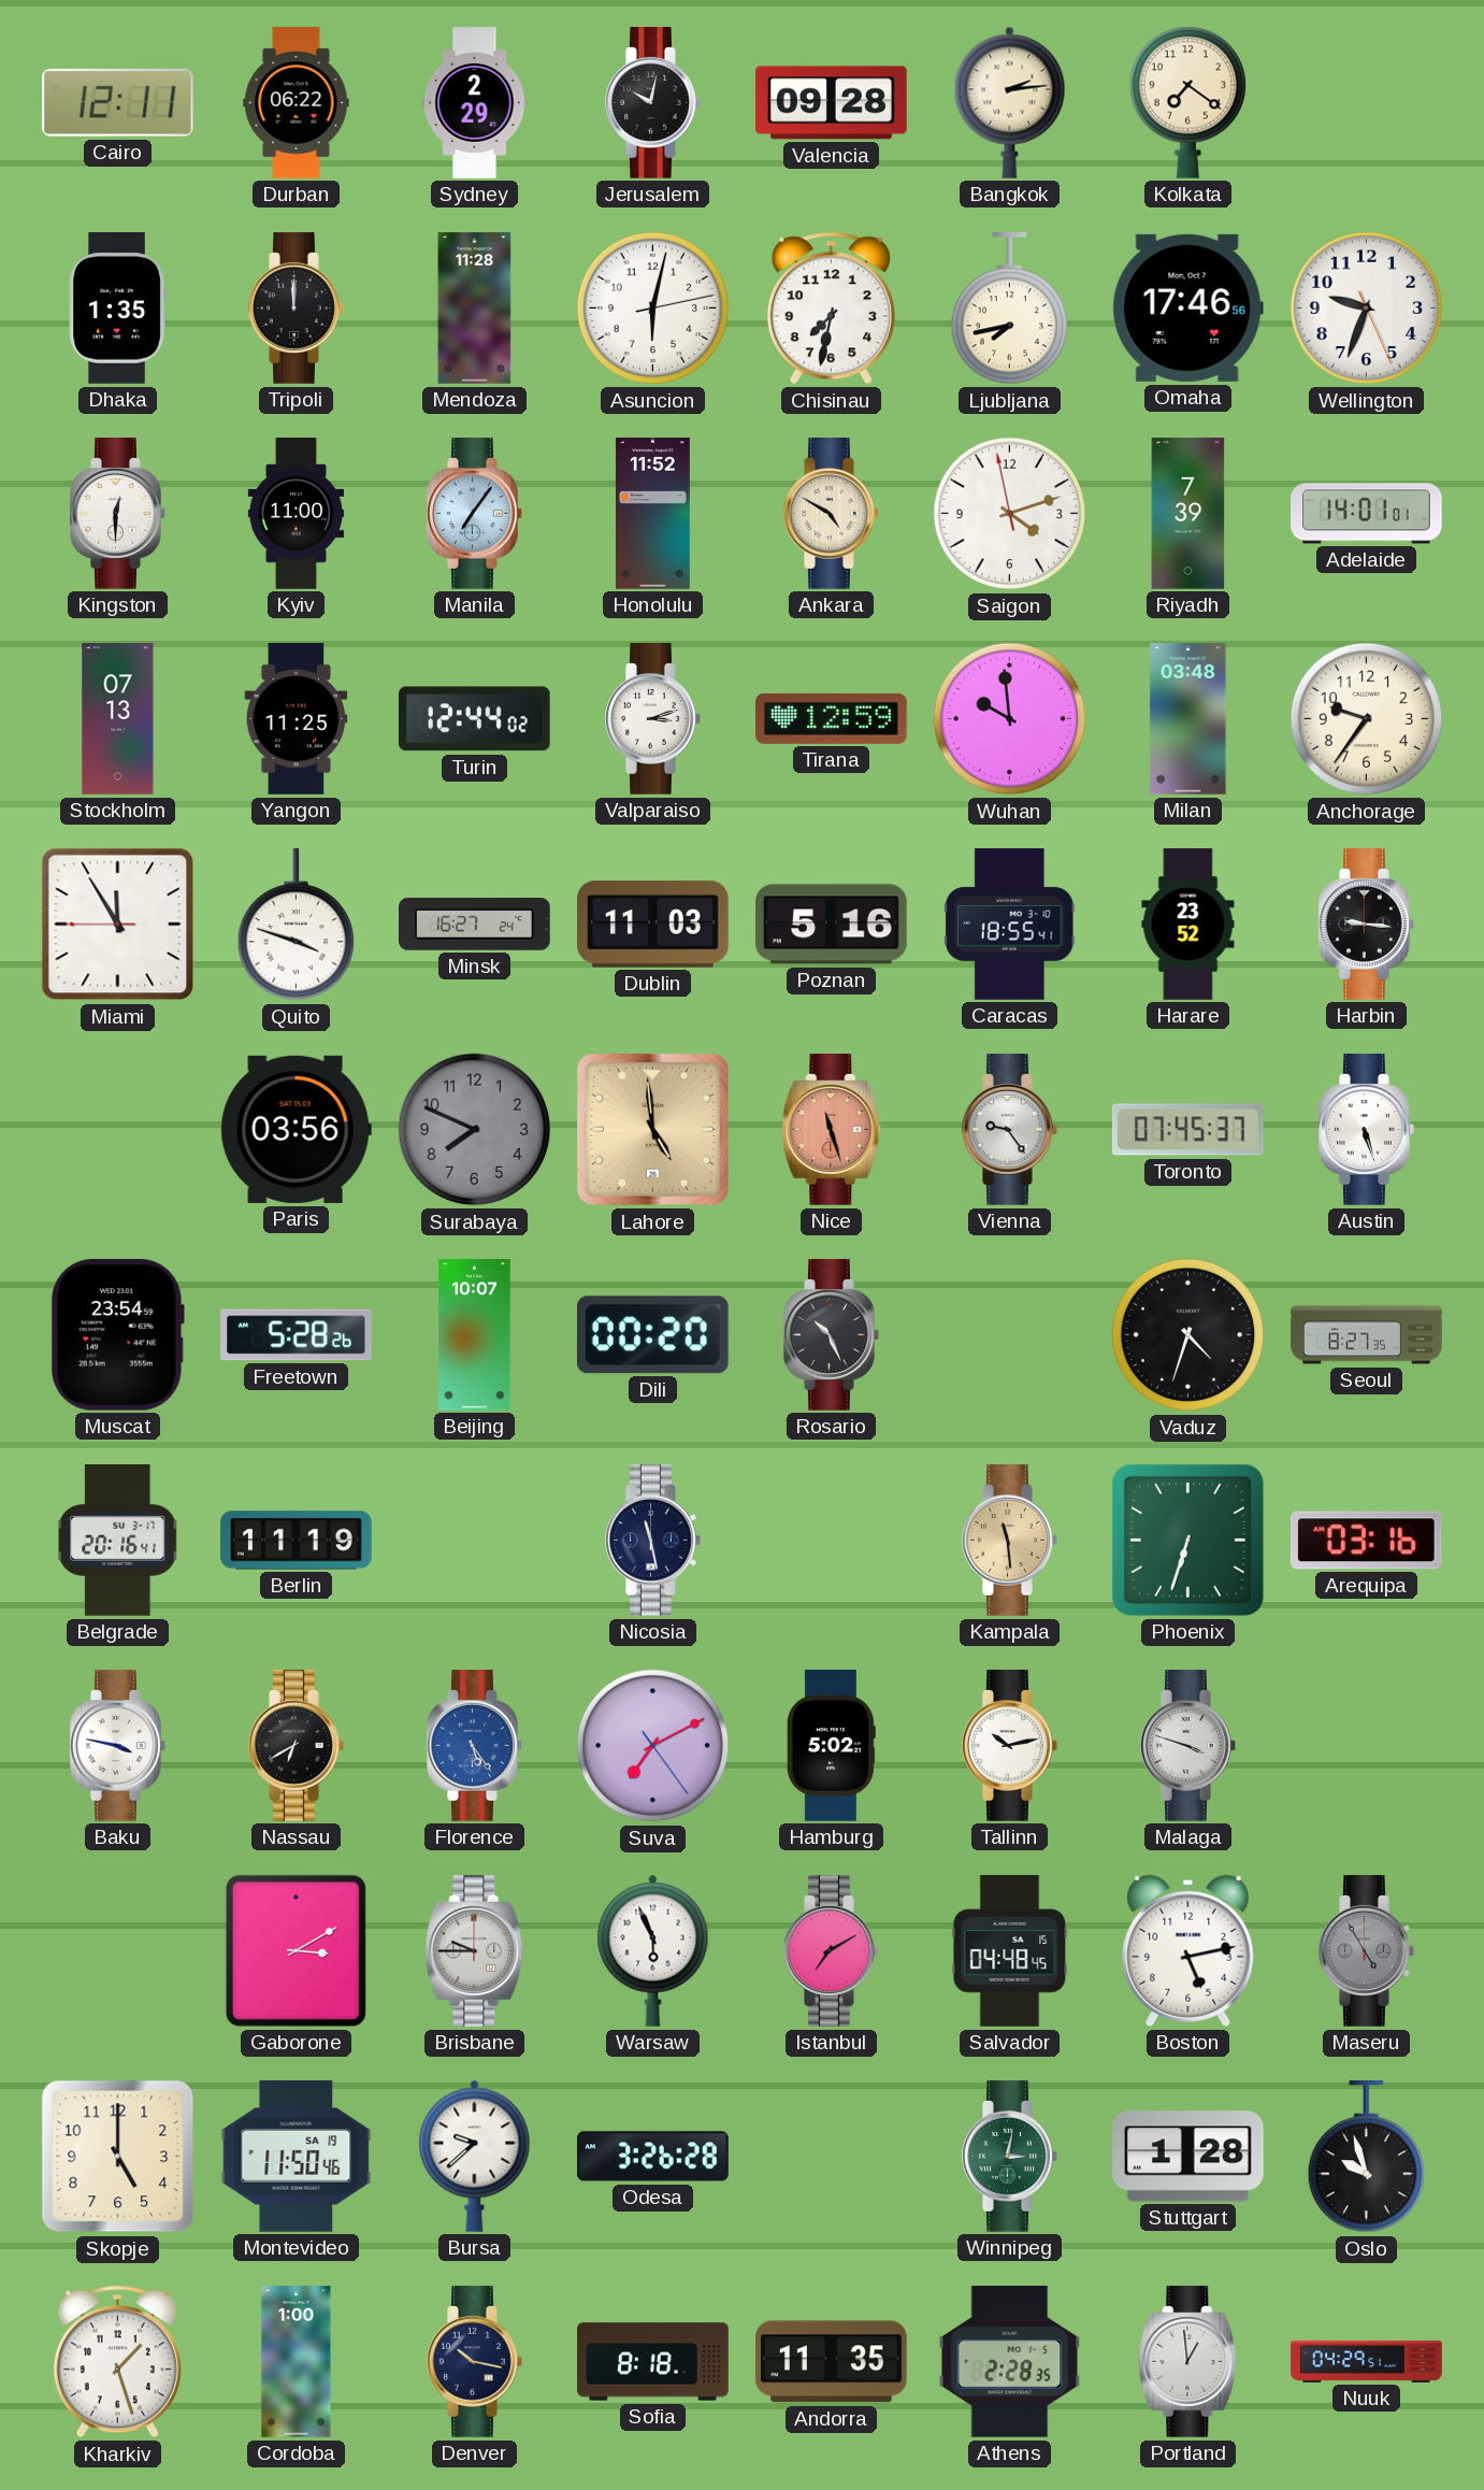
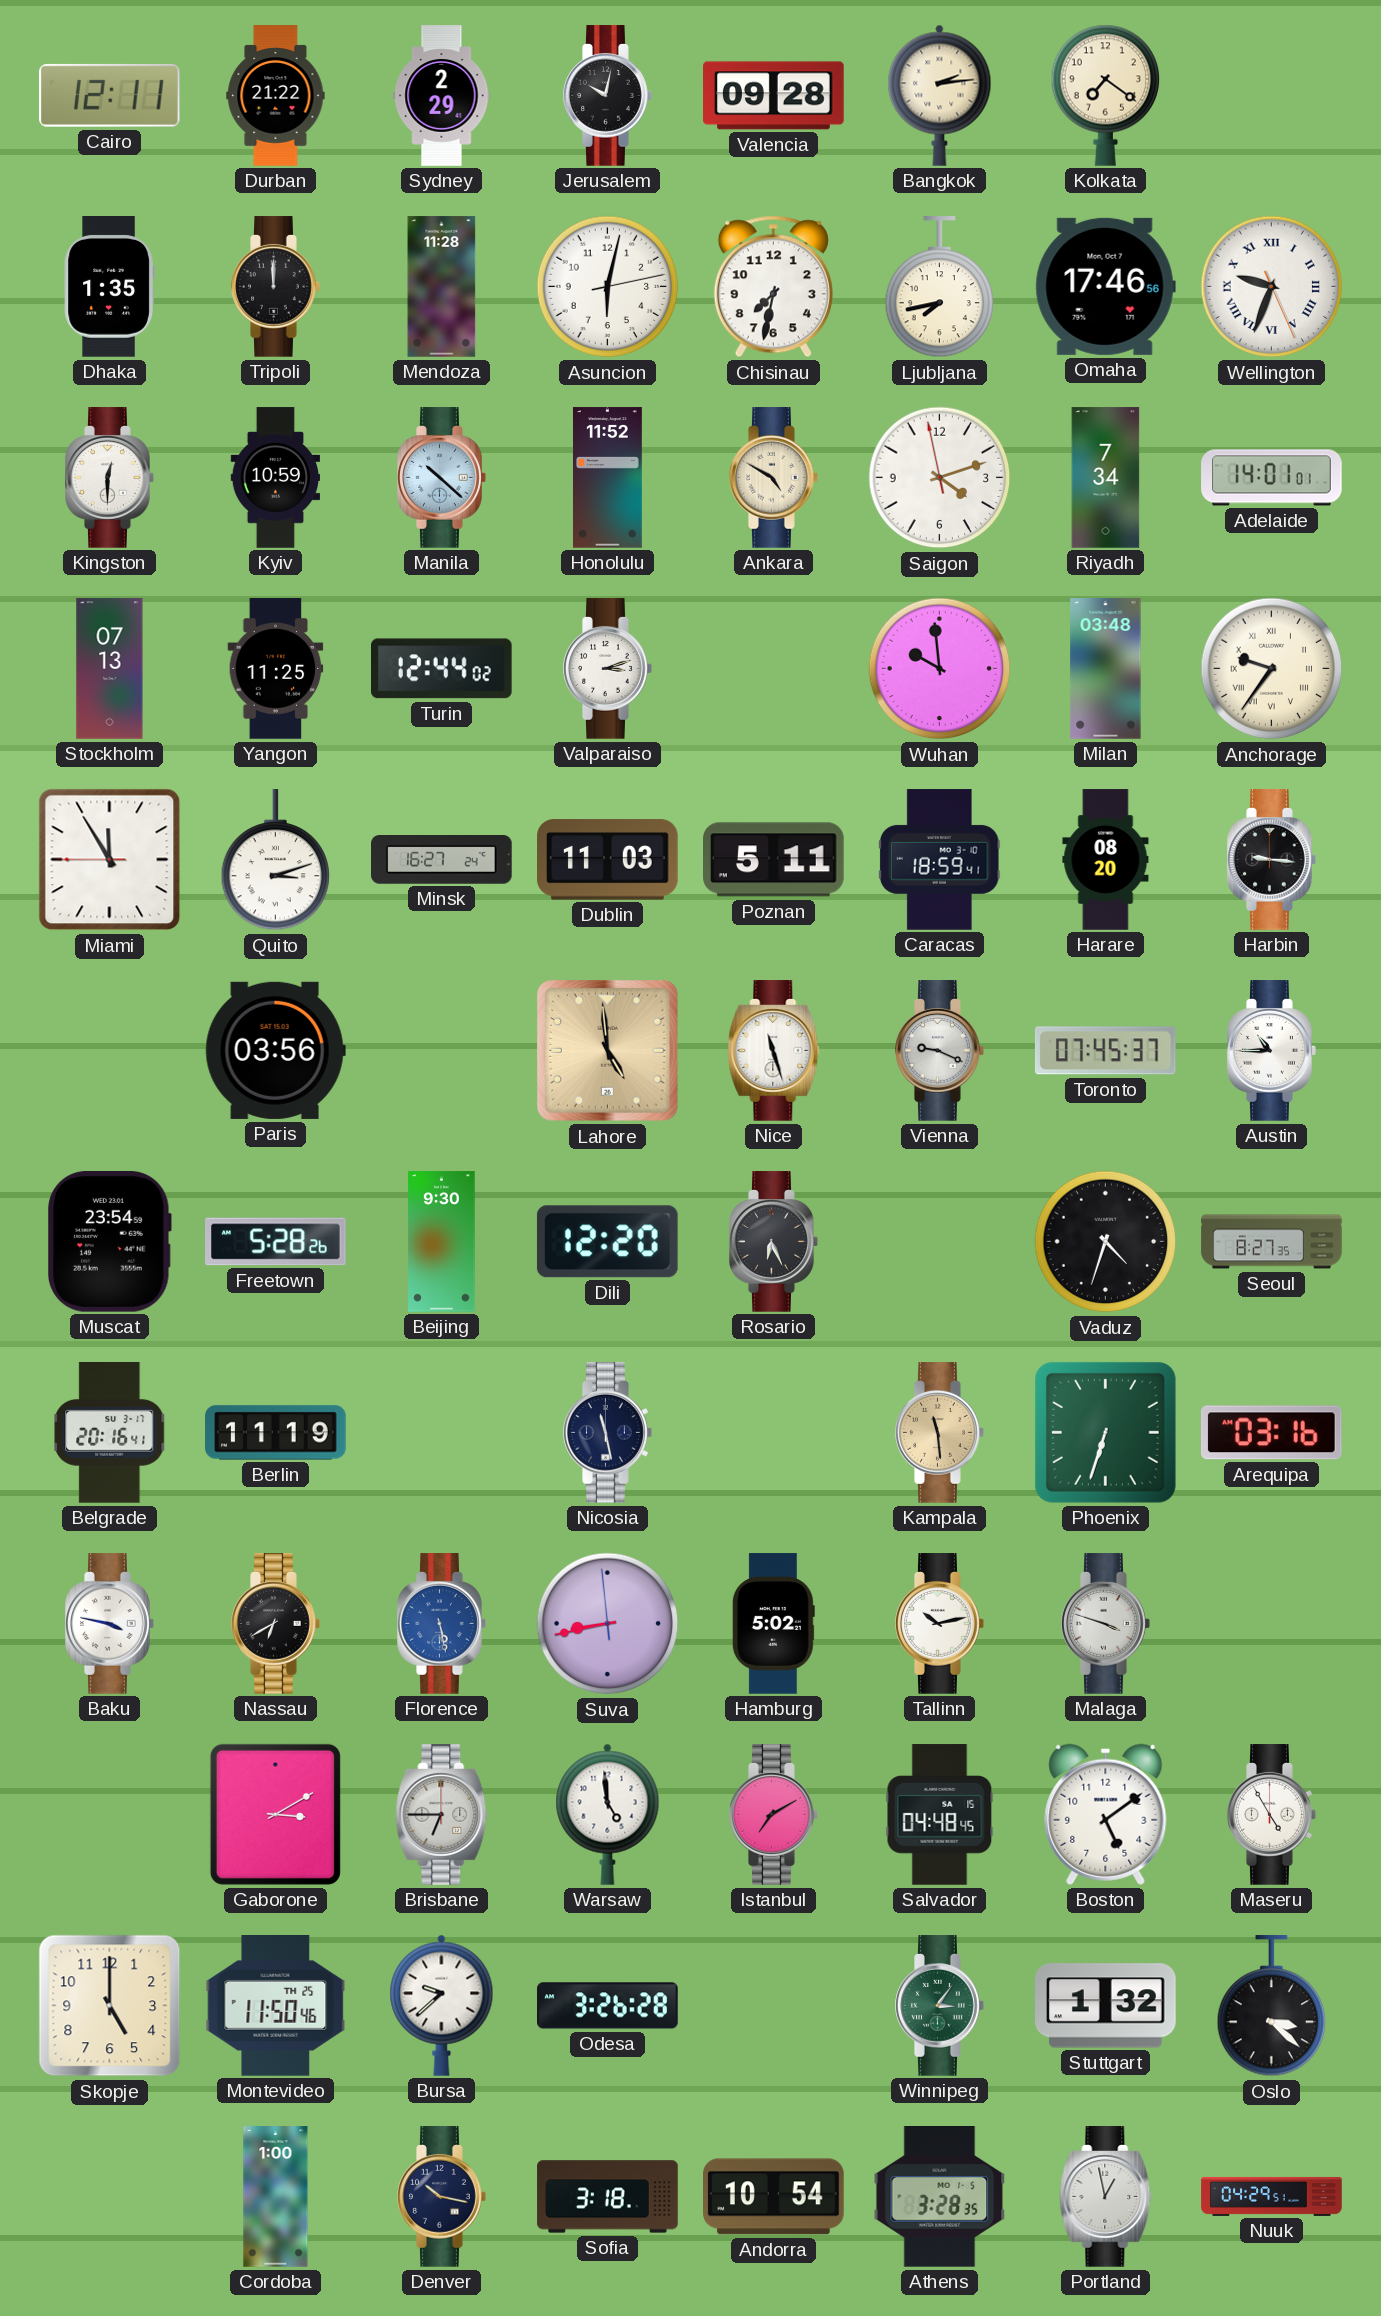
Durban: 06:22 -> 21:22
Wellington numerals: Arabic -> Roman
Kyiv: 11:00 -> 10:59
Manila: 7:06 -> 10:22
Riyadh: 7:39 -> 7:34
Tirana: 12:59 -> none
Anchorage numerals: Arabic -> Roman
Quito: 3:48 -> 3:12
Poznan: 5:16 -> 5:11
Caracas: 18:55 -> 18:59
Harare: 23:52 -> 08:20
Surabaya: 7:49 -> none
Nice dial: salmon -> white
Vienna: 9:24 -> 9:19
Austin: 5:27 -> 10:45
Beijing: 10:07 -> 9:30
Dili: 00:20 -> 12:20
Rosario: 10:26 -> 6:26
Florence: 5:24 -> 5:28
Suva: 7:10 -> 8:42
Brisbane: 9:45 -> 6:45
Warsaw: 5:56 -> 4:59
Boston: 5:13 -> 5:09
Maseru dial: grey -> white
Montevideo date: SA 19 -> TH 25
Winnipeg: 3:02 -> 3:06
Stuttgart: 1:28 -> 1:32
Oslo: 9:57 -> 3:22
Kharkiv: 1:27 -> none
Sofia: 8:18 -> 3:18
Andorra: 11:35 -> 10:54
Athens: 2:28 -> 3:28
Portland: 12:59 -> 12:58
